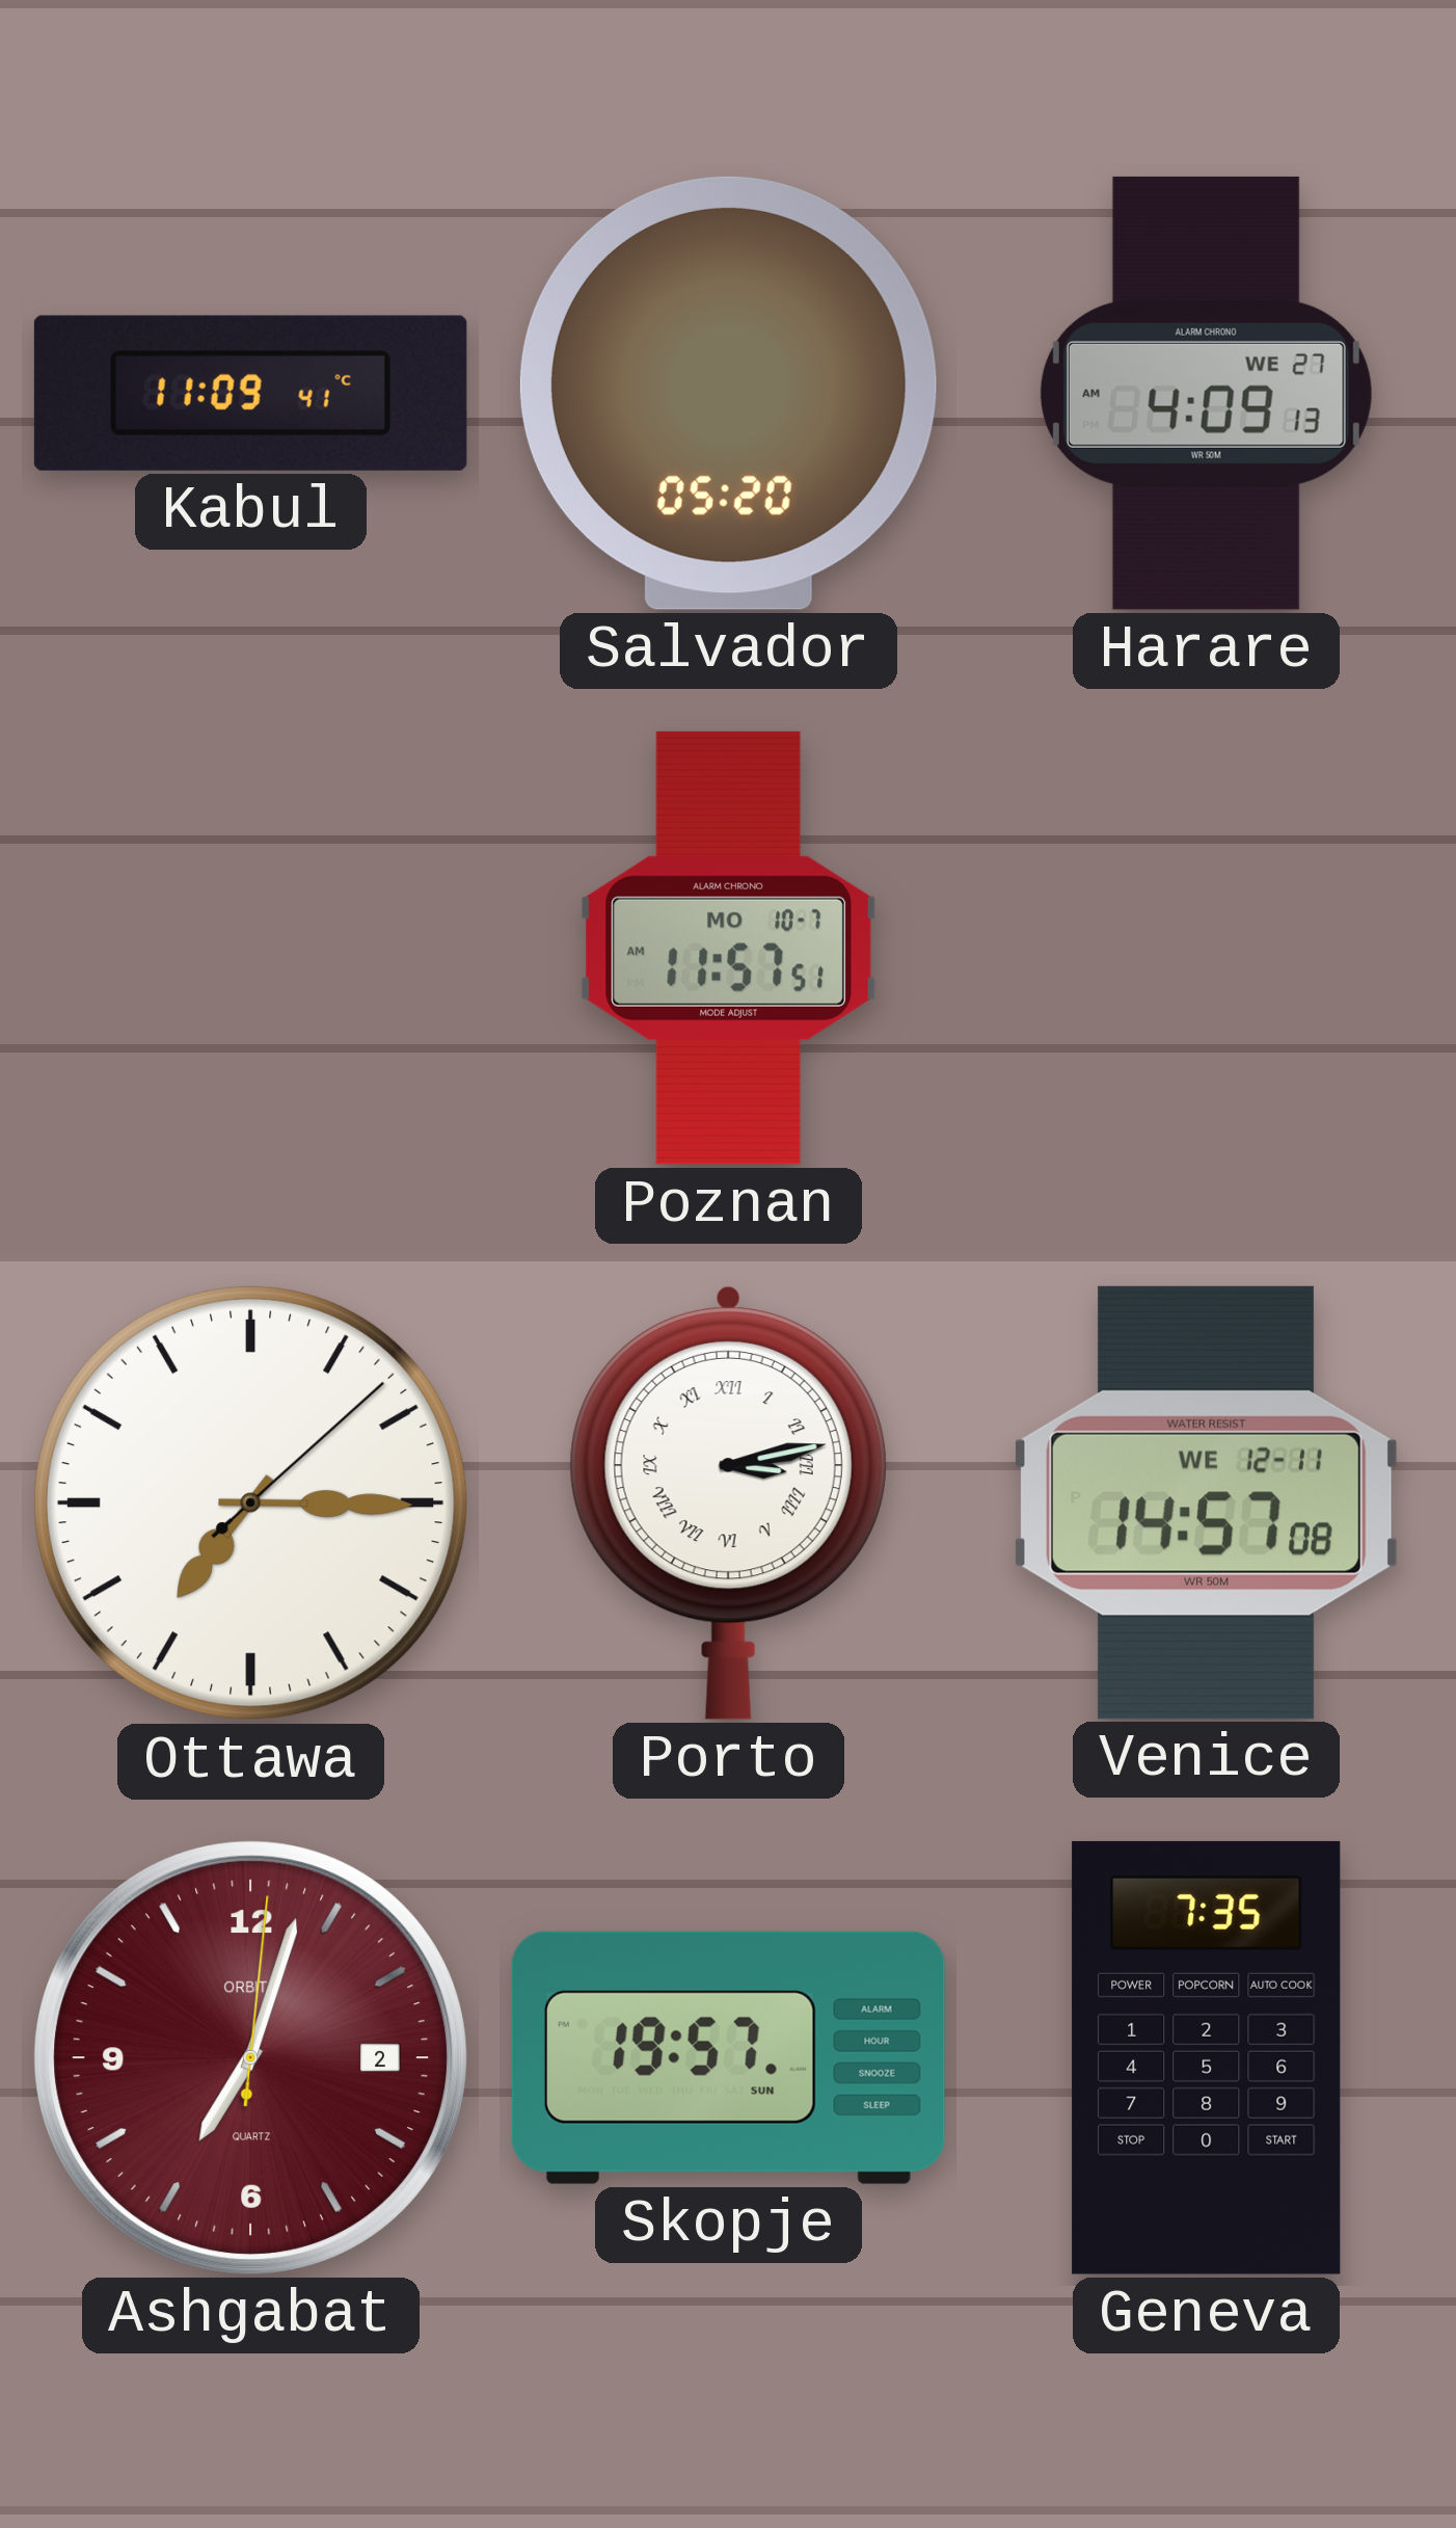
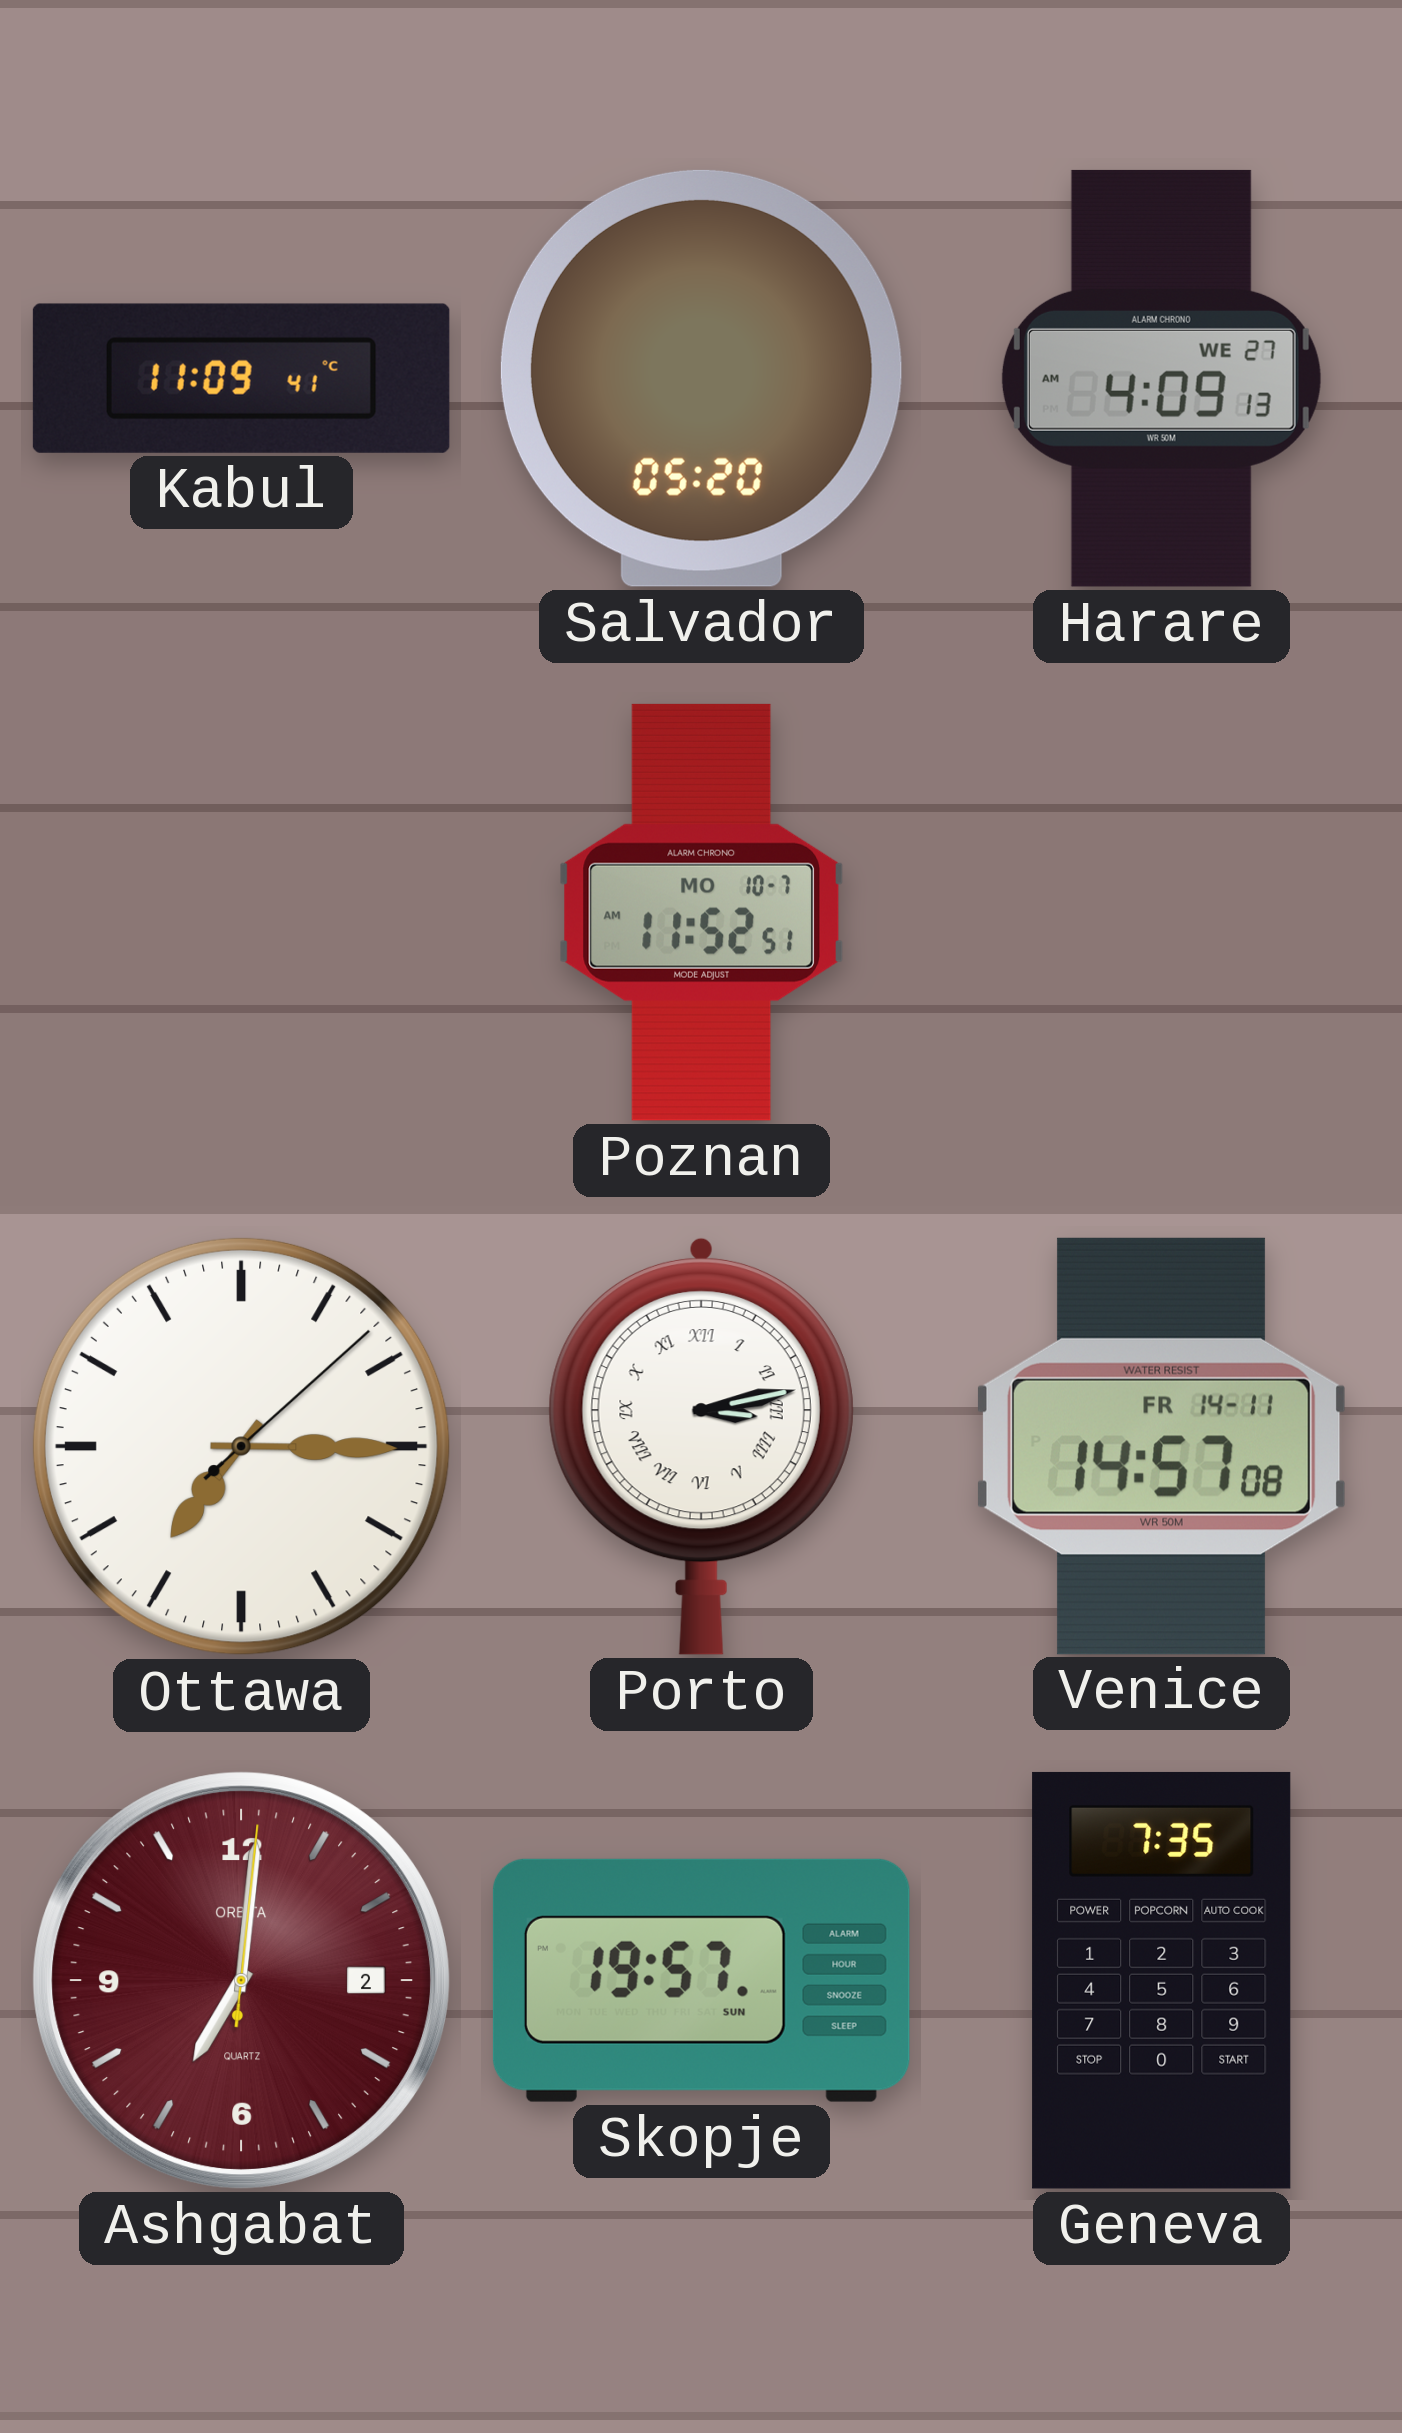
Poznan: 11:57 -> 11:52
Venice date: WE 12-11 -> FR 14-11
Ashgabat: 7:03 -> 7:01
